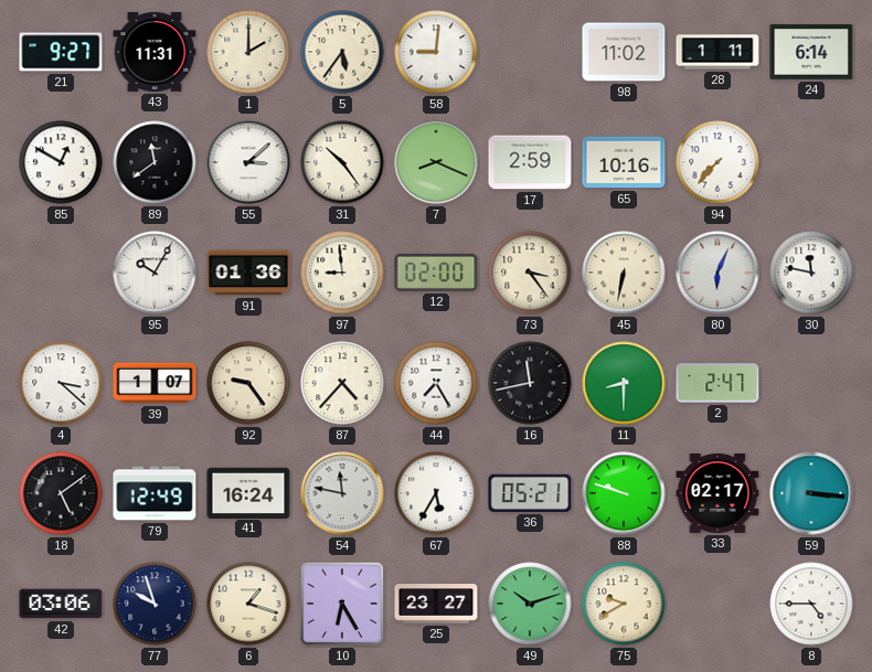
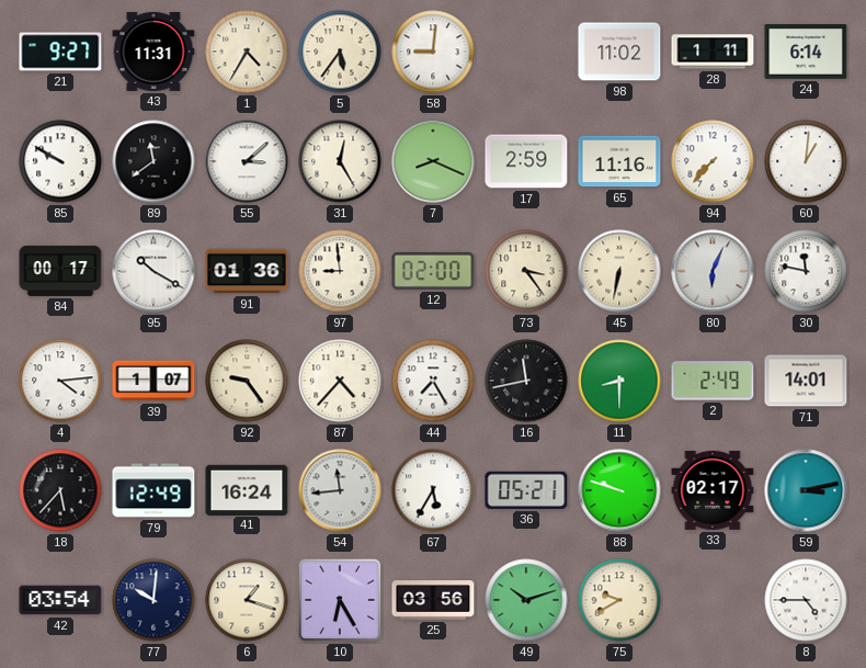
1: 2:00 -> 4:35
85: 12:50 -> 9:50
31: 10:24 -> 12:25
65: 10:16 -> 11:16
60: none -> 1:01
84: none -> 00:17
95: 10:05 -> 10:20
4: 3:22 -> 4:14
2: 2:47 -> 2:49
71: none -> 14:01
18: 5:09 -> 5:37
54: 11:47 -> 11:44
59: 3:16 -> 3:13
42: 03:06 -> 03:54
77: 9:57 -> 10:01
25: 23:27 -> 03:56
